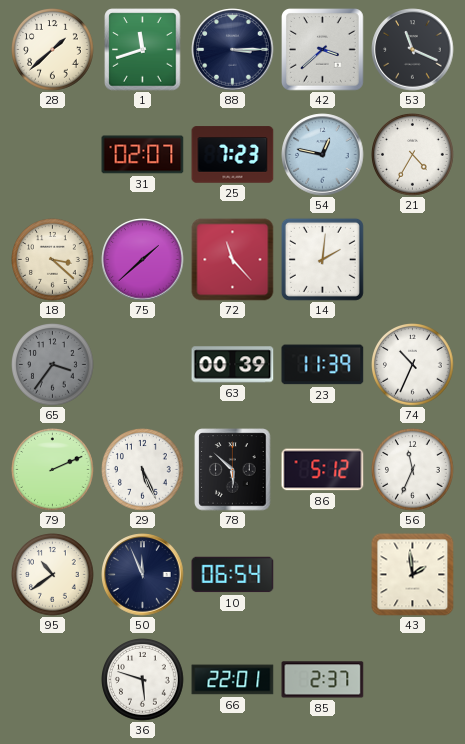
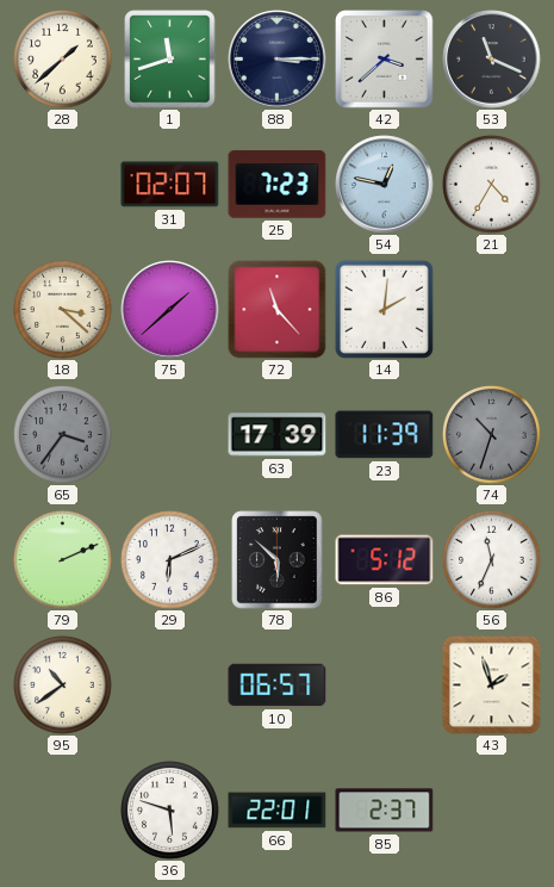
63: 00:39 -> 17:39
74: 10:34 -> 10:33
74 dial: white -> grey
29: 5:26 -> 6:11
50: 11:56 -> none
10: 06:54 -> 06:57
43: 1:59 -> 1:57
